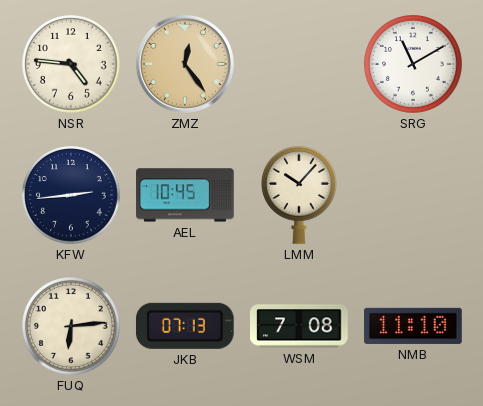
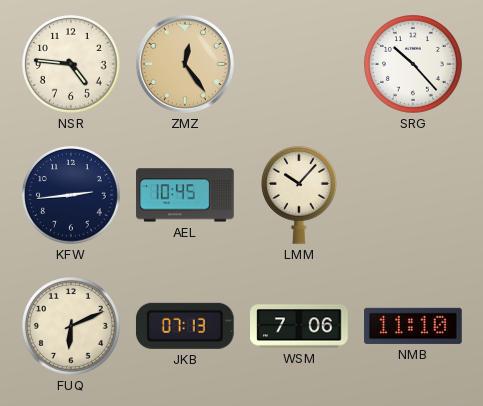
SRG: 11:10 -> 10:23
FUQ: 6:14 -> 6:11
WSM: 7:08 -> 7:06
